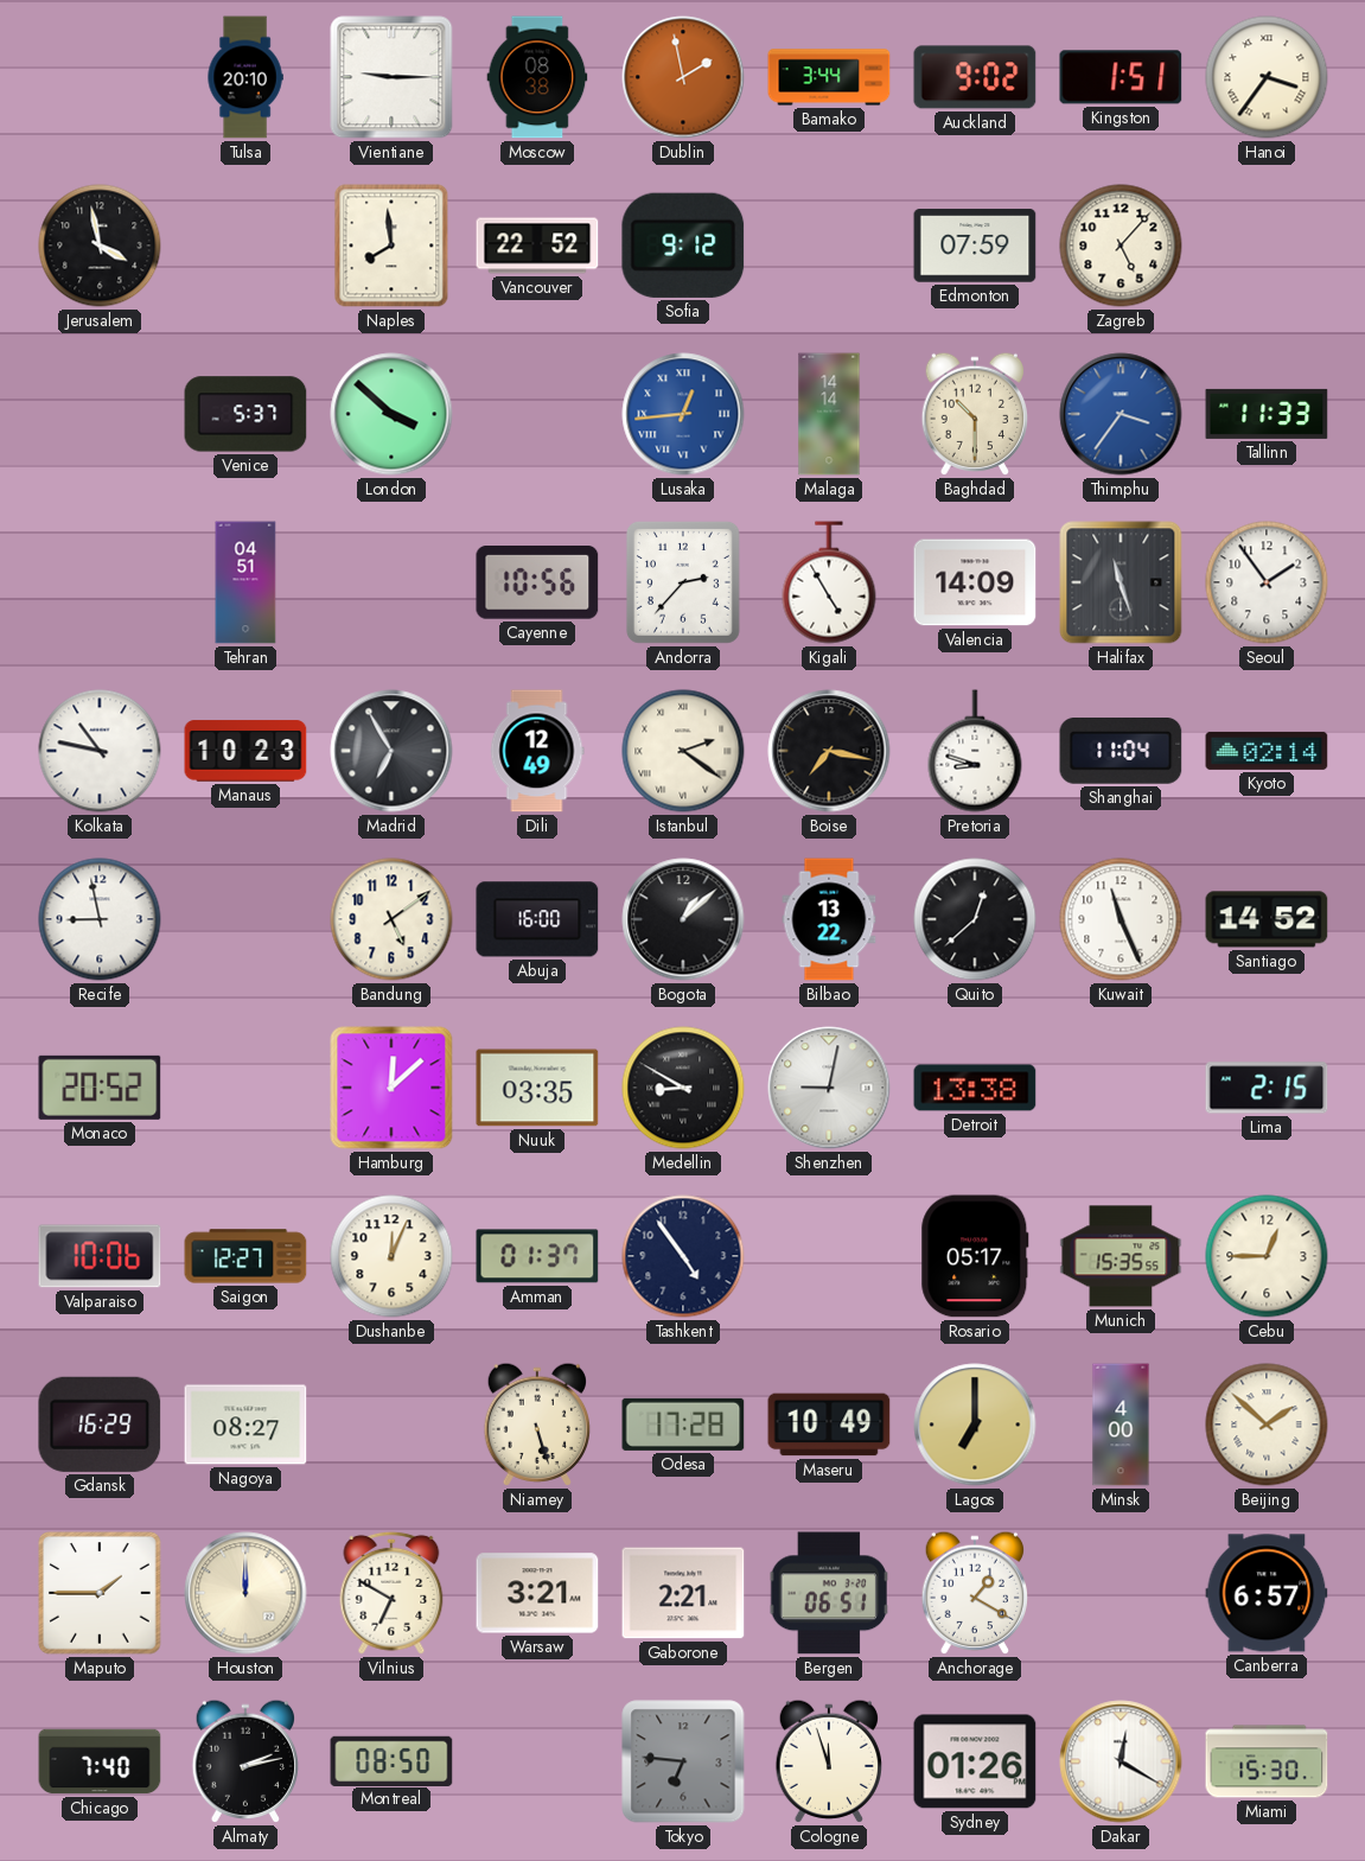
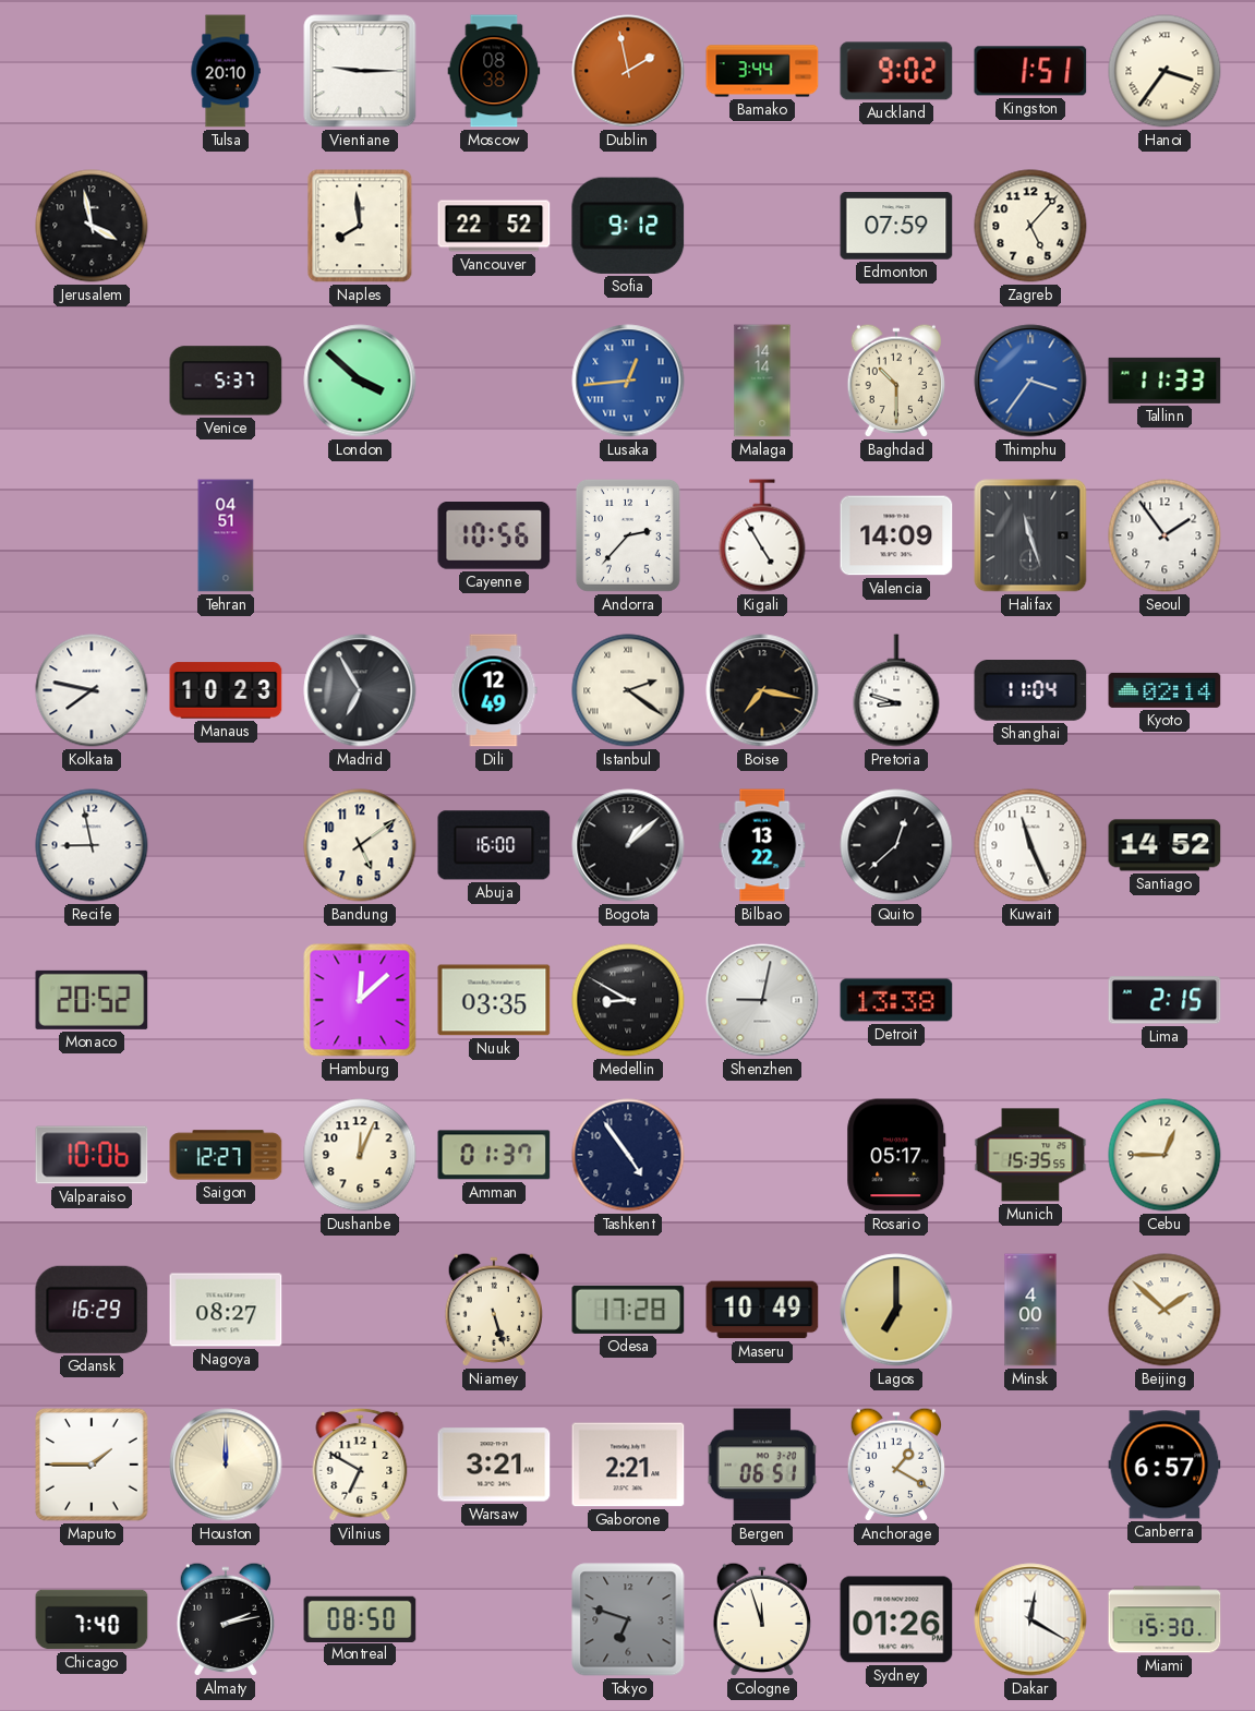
Kolkata: 10:47 -> 7:47
Tokyo: 6:46 -> 6:48
